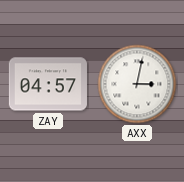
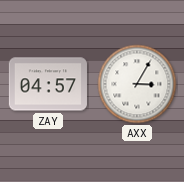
AXX: 3:02 -> 3:05
